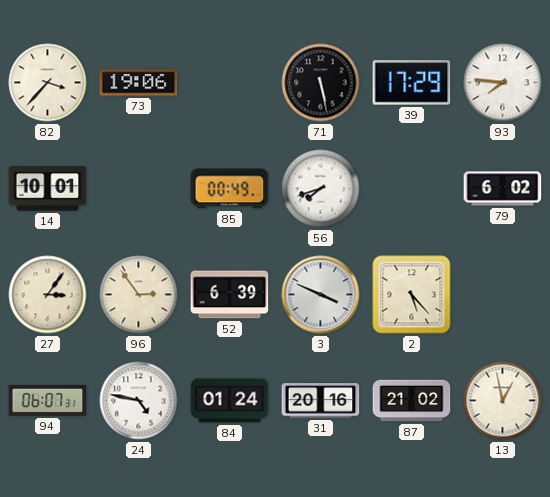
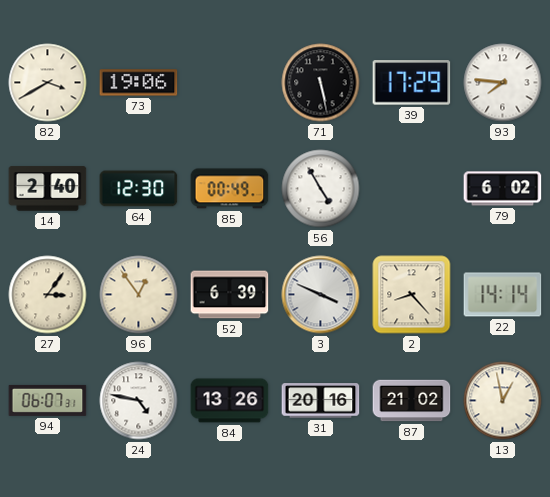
82: 3:37 -> 3:40
14: 10:01 -> 2:40
64: none -> 12:30
56: 7:42 -> 4:55
96: 2:54 -> 12:54
2: 5:23 -> 8:23
22: none -> 14:14
84: 01:24 -> 13:26
